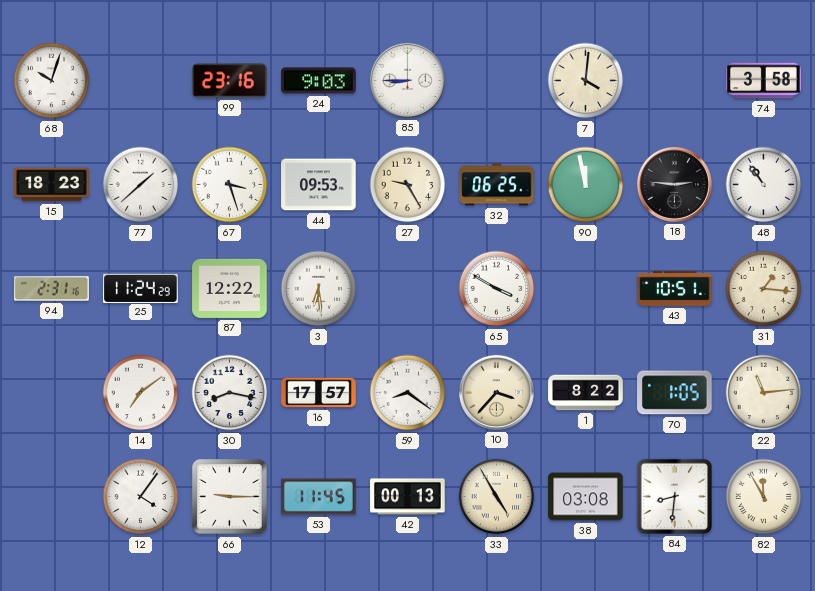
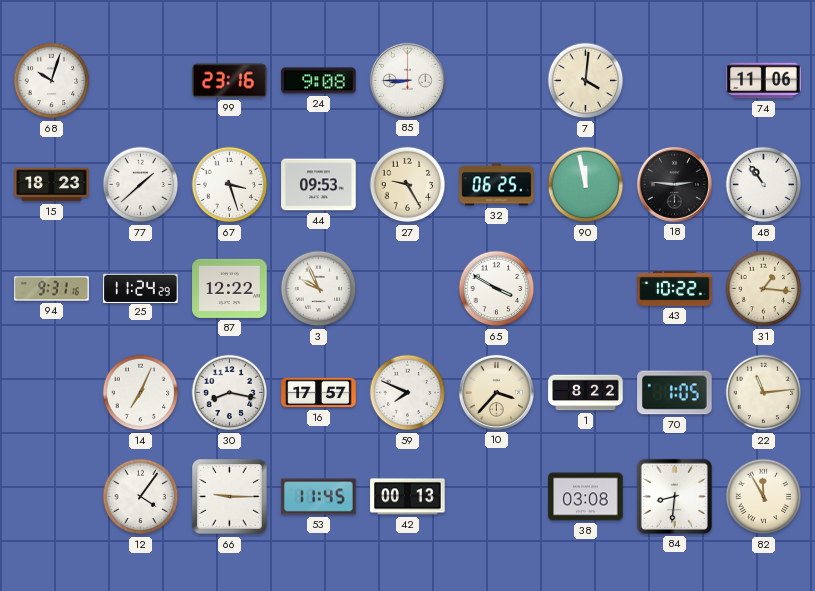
24: 9:03 -> 9:08
74: 3:58 -> 11:06
94: 2:31 -> 9:31
3: 6:29 -> 9:56
43: 10:51 -> 10:22
14: 7:09 -> 7:04
59: 8:21 -> 7:49
33: 4:55 -> none
